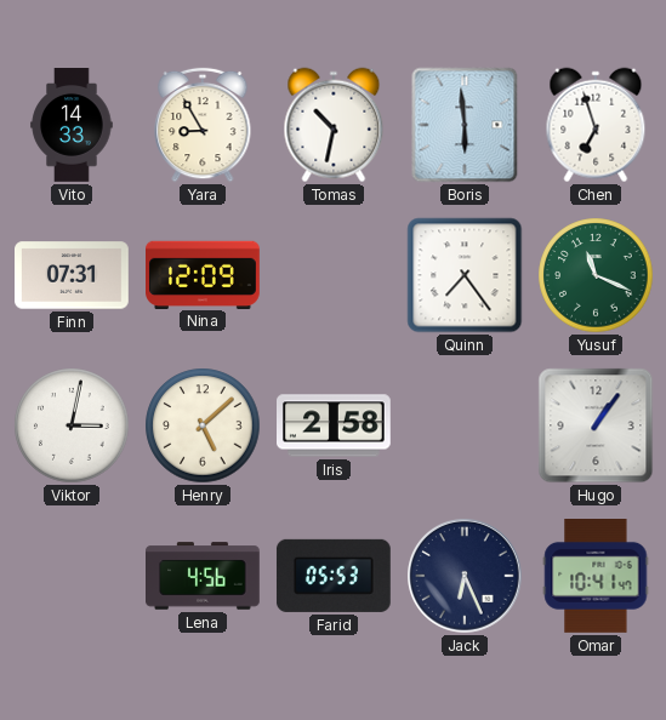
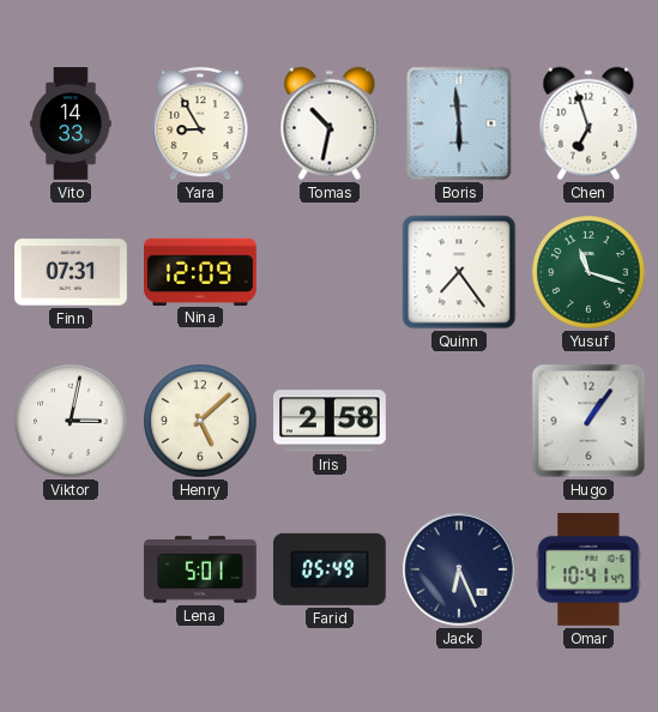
Yusuf: 11:19 -> 11:18
Lena: 4:56 -> 5:01
Farid: 05:53 -> 05:49
